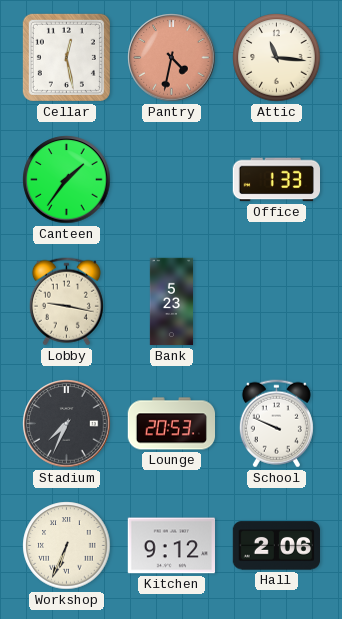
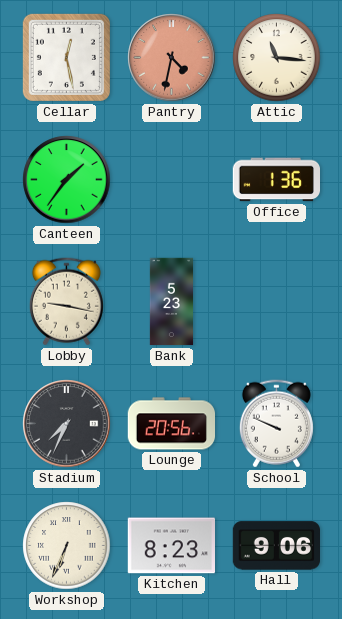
Office: 1:33 -> 1:36
Lounge: 20:53 -> 20:56
Kitchen: 9:12 -> 8:23
Hall: 2:06 -> 9:06
